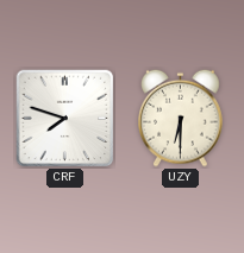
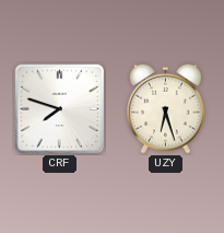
UZY: 6:30 -> 6:27
